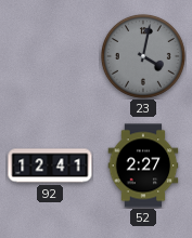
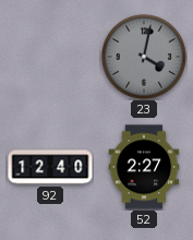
92: 12:41 -> 12:40
